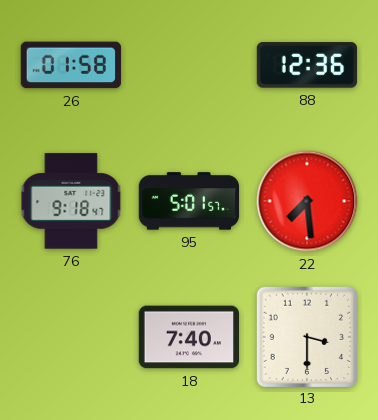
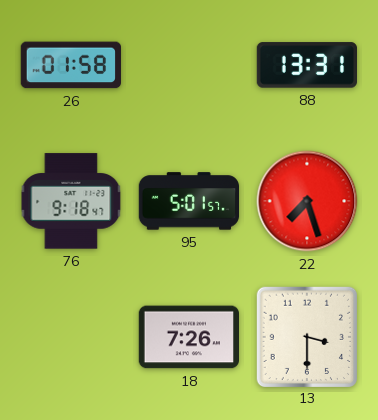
88: 12:36 -> 13:31
22: 7:29 -> 7:27
18: 7:40 -> 7:26
